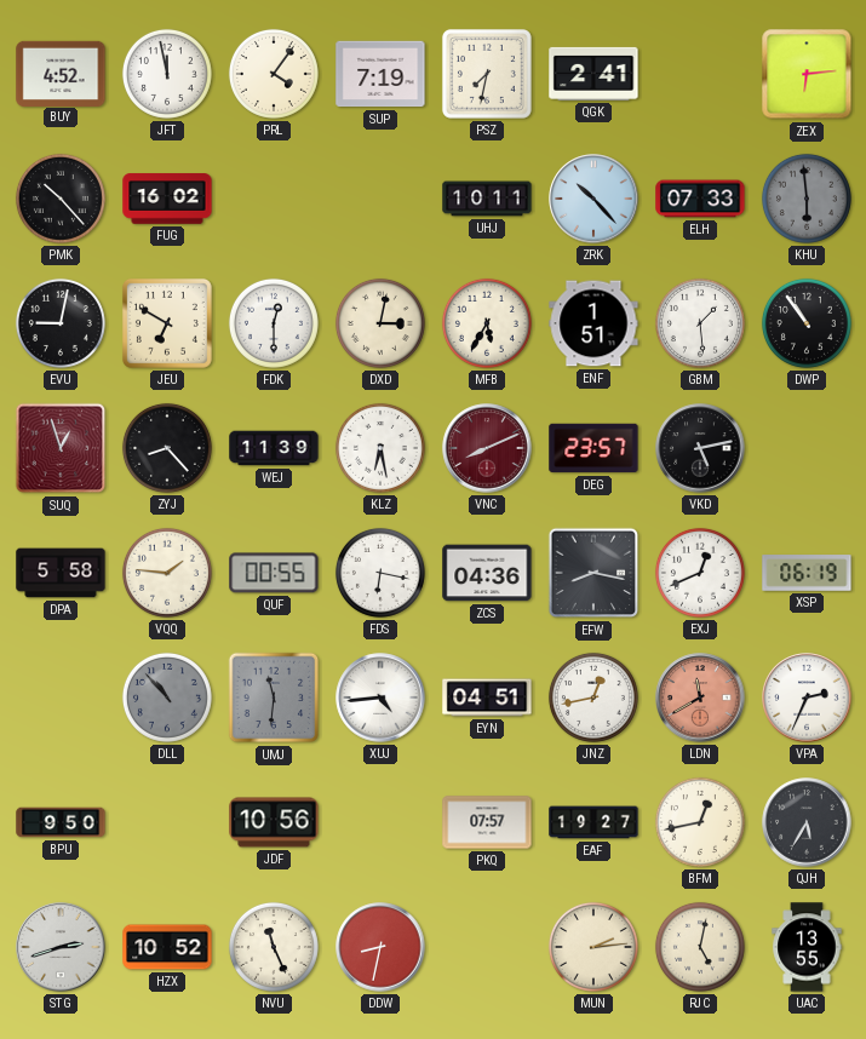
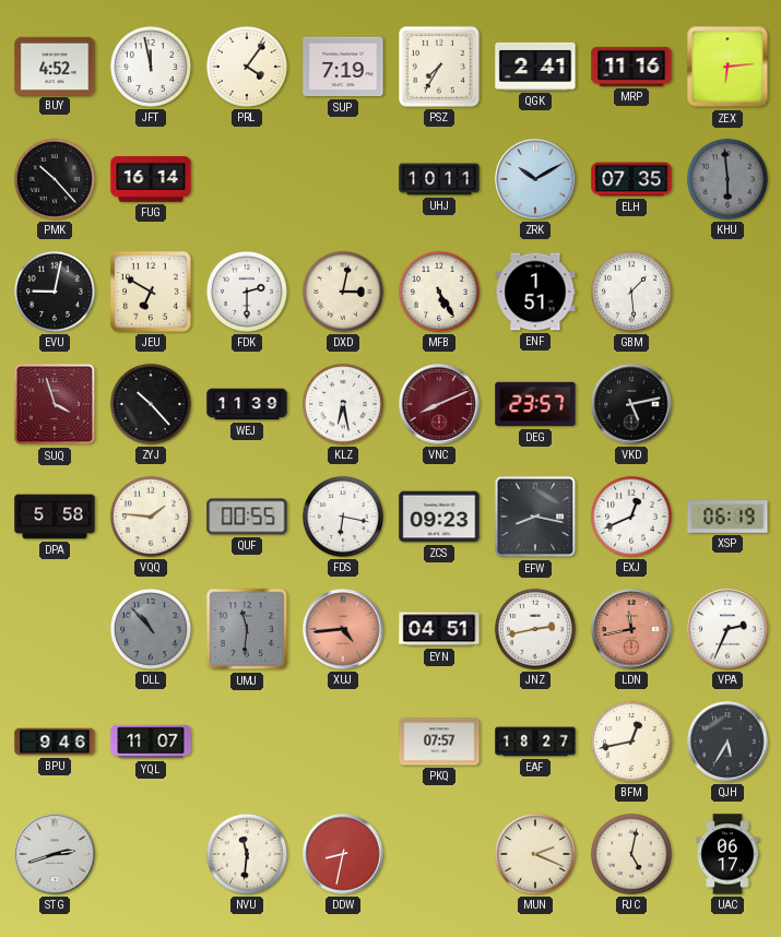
PSZ: 7:32 -> 7:35
MRP: none -> 11:16
FUG: 16:02 -> 16:14
ZRK: 10:23 -> 10:10
ELH: 07:33 -> 07:35
FDK: 12:30 -> 2:30
MFB: 5:35 -> 5:25
DWP: 10:54 -> none
SUQ: 12:57 -> 3:57
ZYJ: 8:23 -> 10:23
ZCS: 04:36 -> 09:23
XUJ dial: white -> salmon
JNZ: 12:43 -> 2:43
LDN: 11:40 -> 11:43
BPU: 9:50 -> 9:46
YQL: none -> 11:07
JDF: 10:56 -> none
EAF: 19:27 -> 18:27
HZX: 10:52 -> none
NVU: 11:26 -> 11:31
MUN: 2:14 -> 2:19
UAC: 13:55 -> 06:17
